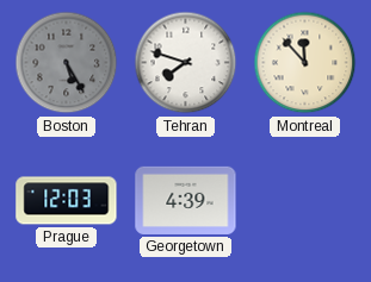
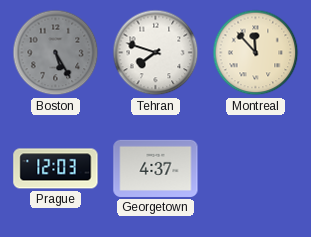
Georgetown: 4:39 -> 4:37
